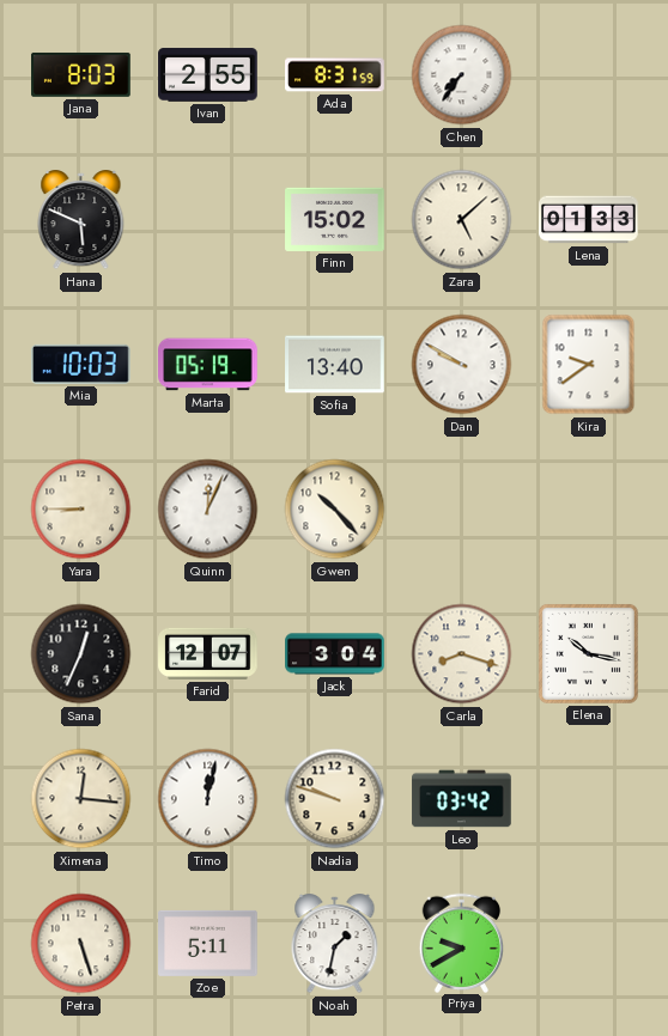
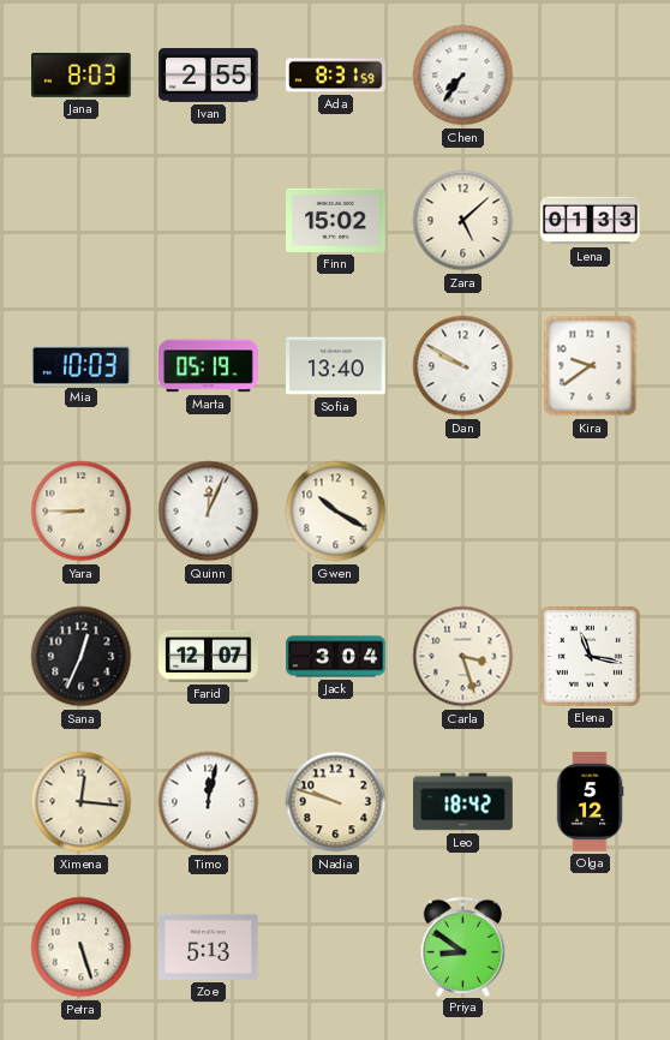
Hana: 5:49 -> none
Gwen: 10:23 -> 10:20
Carla: 8:18 -> 3:27
Elena: 10:17 -> 11:17
Leo: 03:42 -> 18:42
Olga: none -> 5:12
Zoe: 5:11 -> 5:13
Noah: 1:32 -> none
Priya: 9:40 -> 8:51
